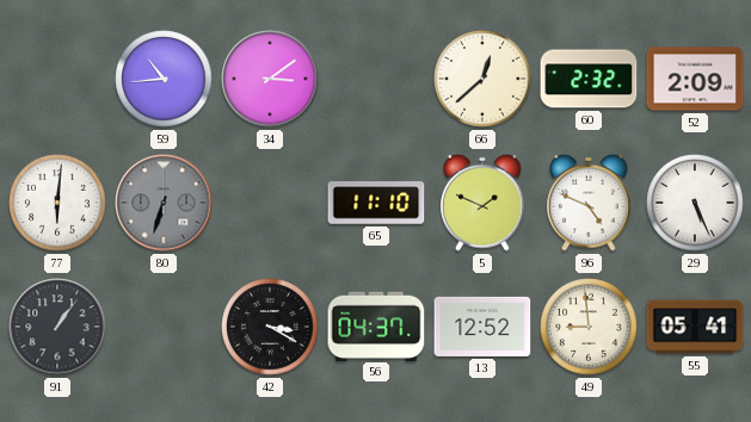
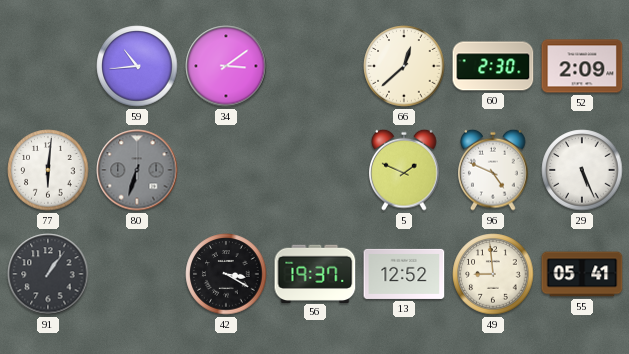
60: 2:32 -> 2:30
65: 11:10 -> none
56: 04:37 -> 19:37
